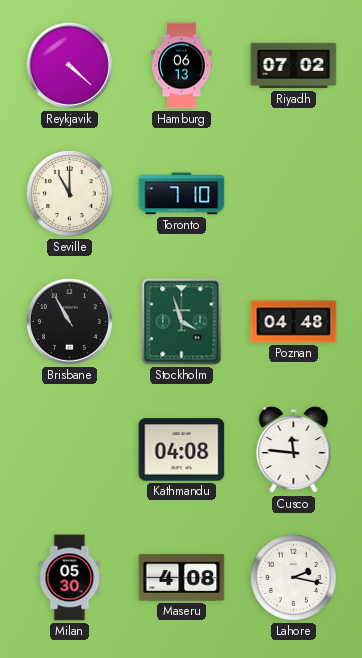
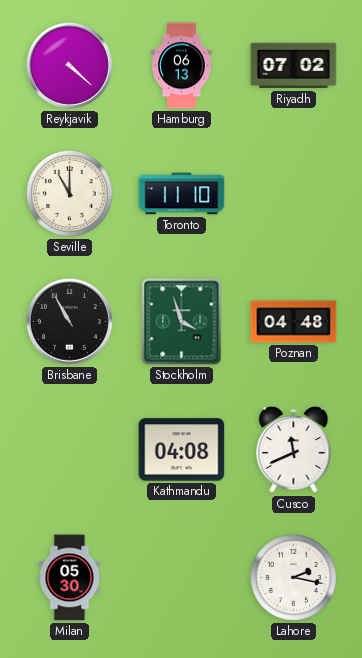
Toronto: 7:10 -> 11:10
Cusco: 11:46 -> 11:41
Maseru: 4:08 -> none
